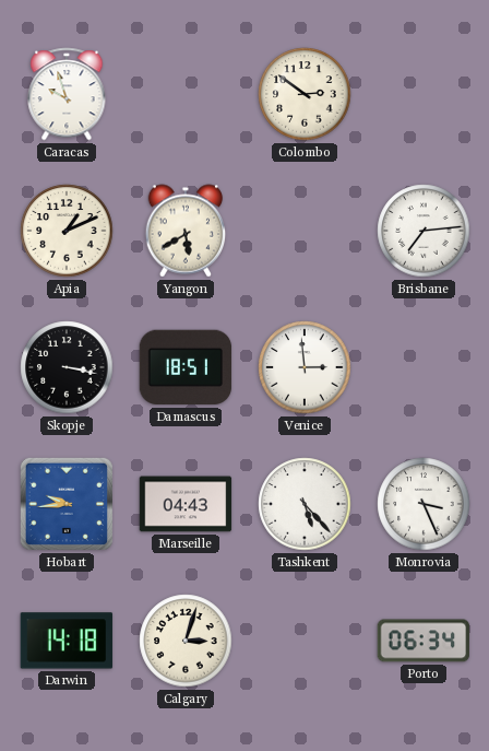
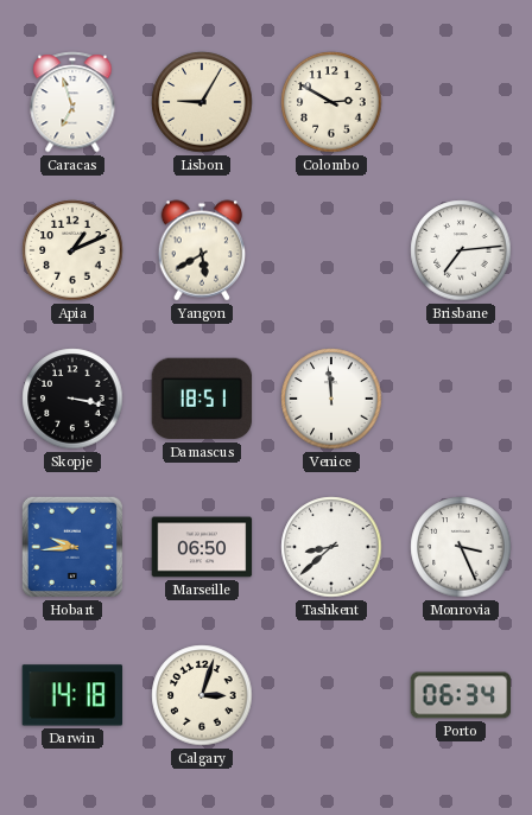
Caracas: 9:57 -> 6:57
Lisbon: none -> 9:05
Colombo: 2:51 -> 2:50
Venice: 2:59 -> 11:59
Marseille: 04:43 -> 06:50
Tashkent: 5:23 -> 8:38
